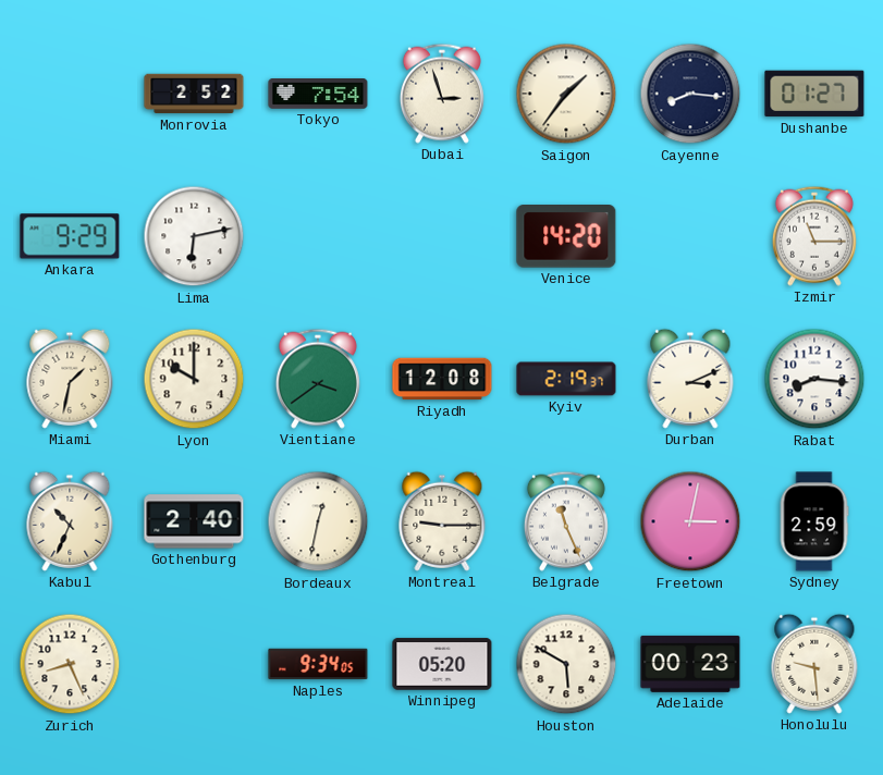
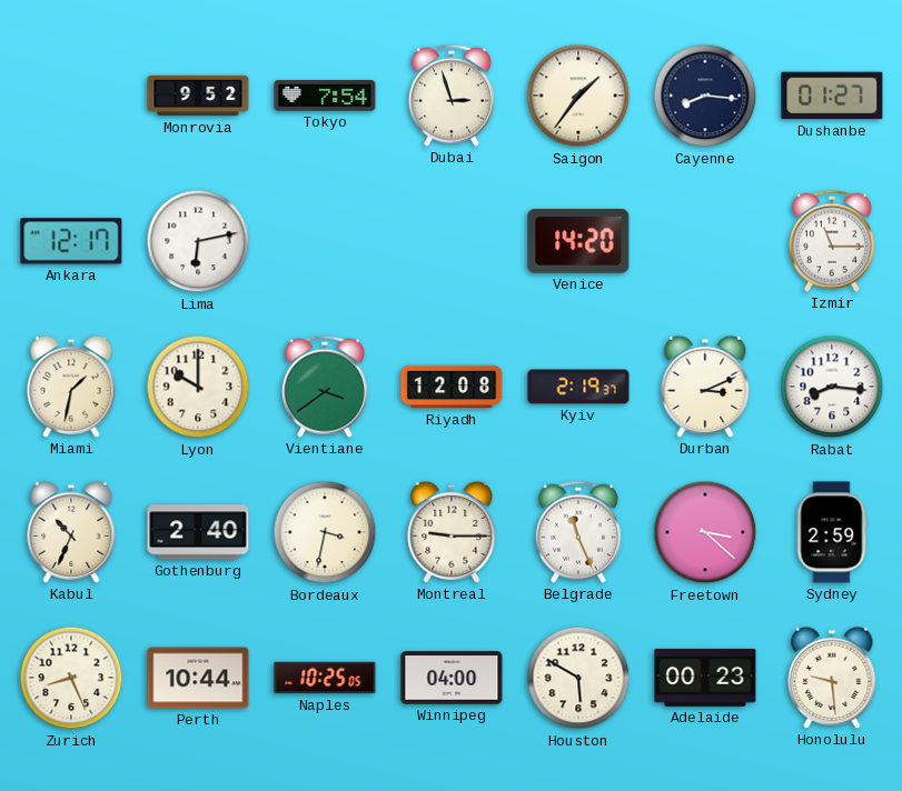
Monrovia: 2:52 -> 9:52
Ankara: 9:29 -> 12:17
Bordeaux: 12:32 -> 3:32
Freetown: 3:02 -> 3:22
Perth: none -> 10:44
Naples: 9:34 -> 10:25
Winnipeg: 05:20 -> 04:00
